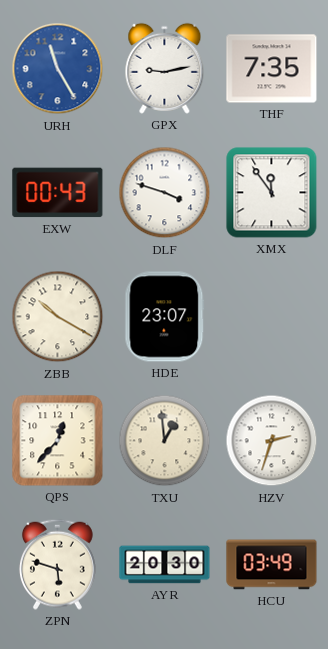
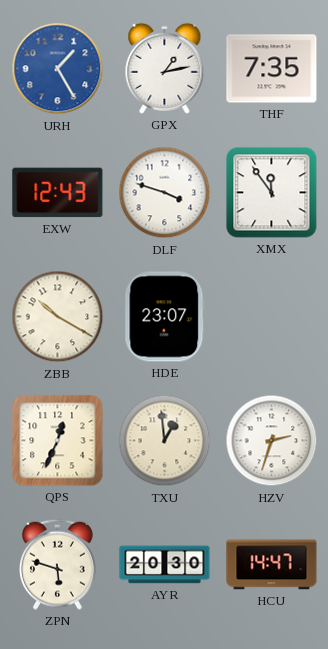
URH: 11:25 -> 1:25
GPX: 9:13 -> 1:13
EXW: 00:43 -> 12:43
QPS: 12:37 -> 12:34
HCU: 03:49 -> 14:47
